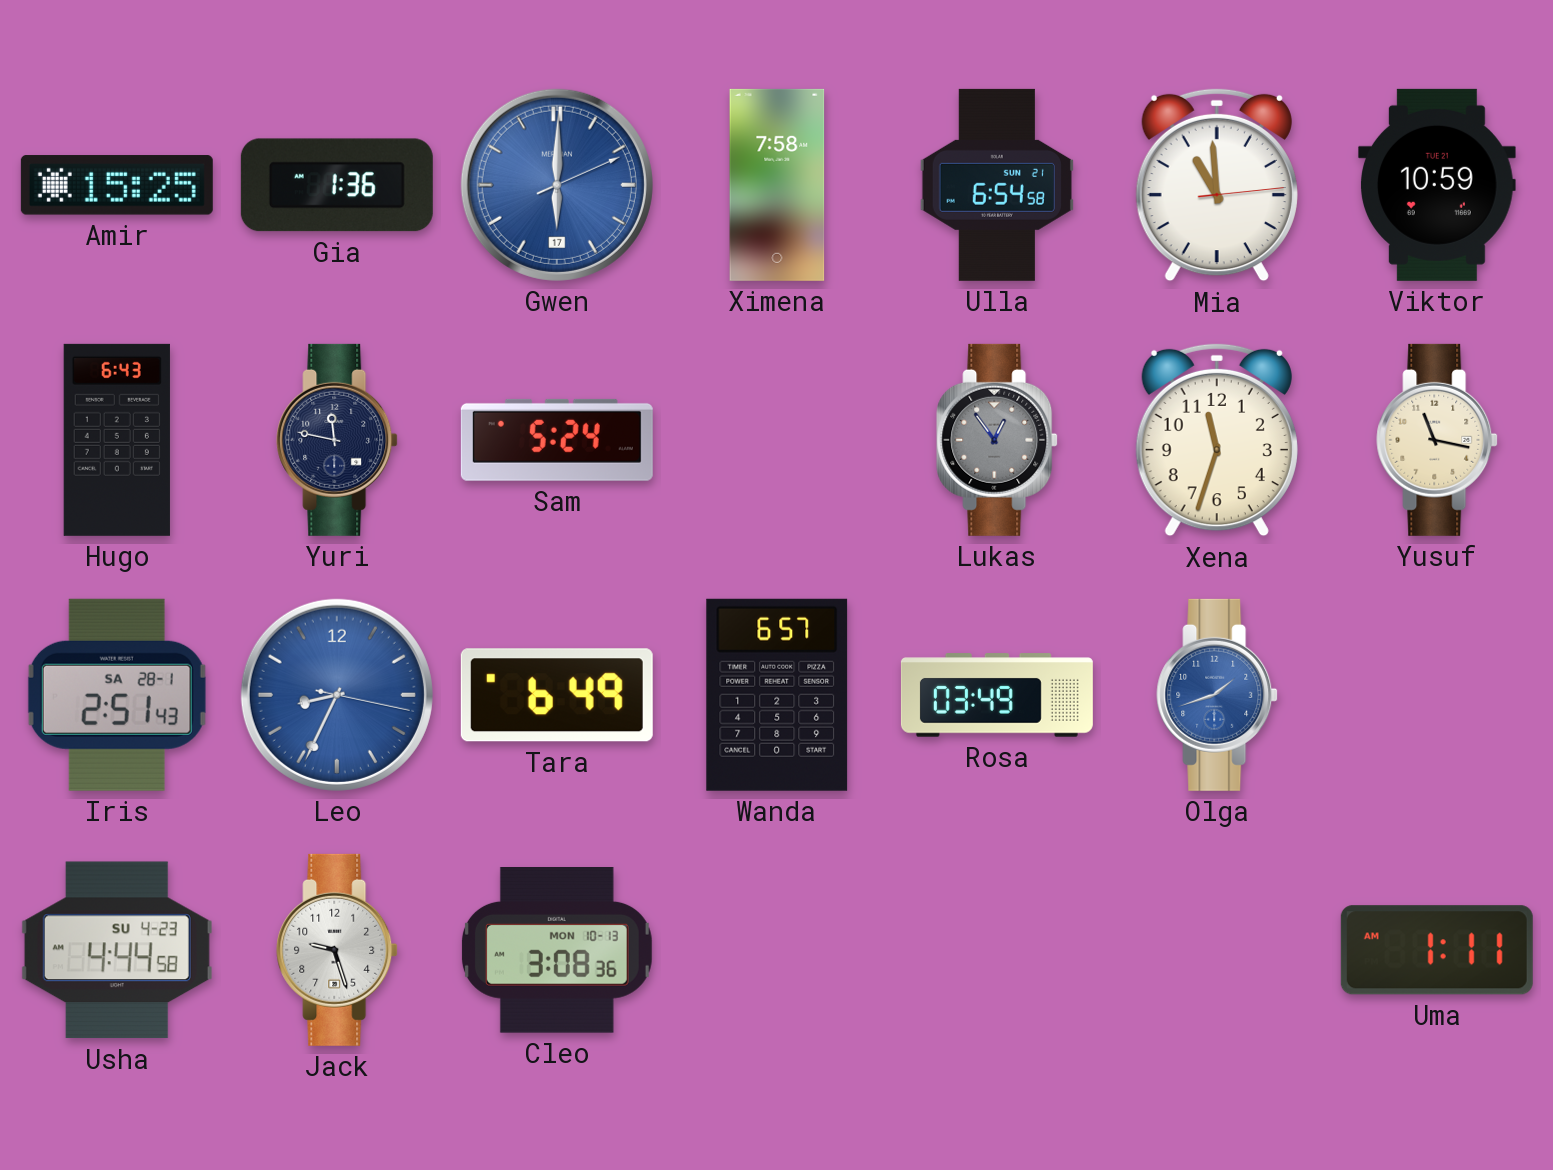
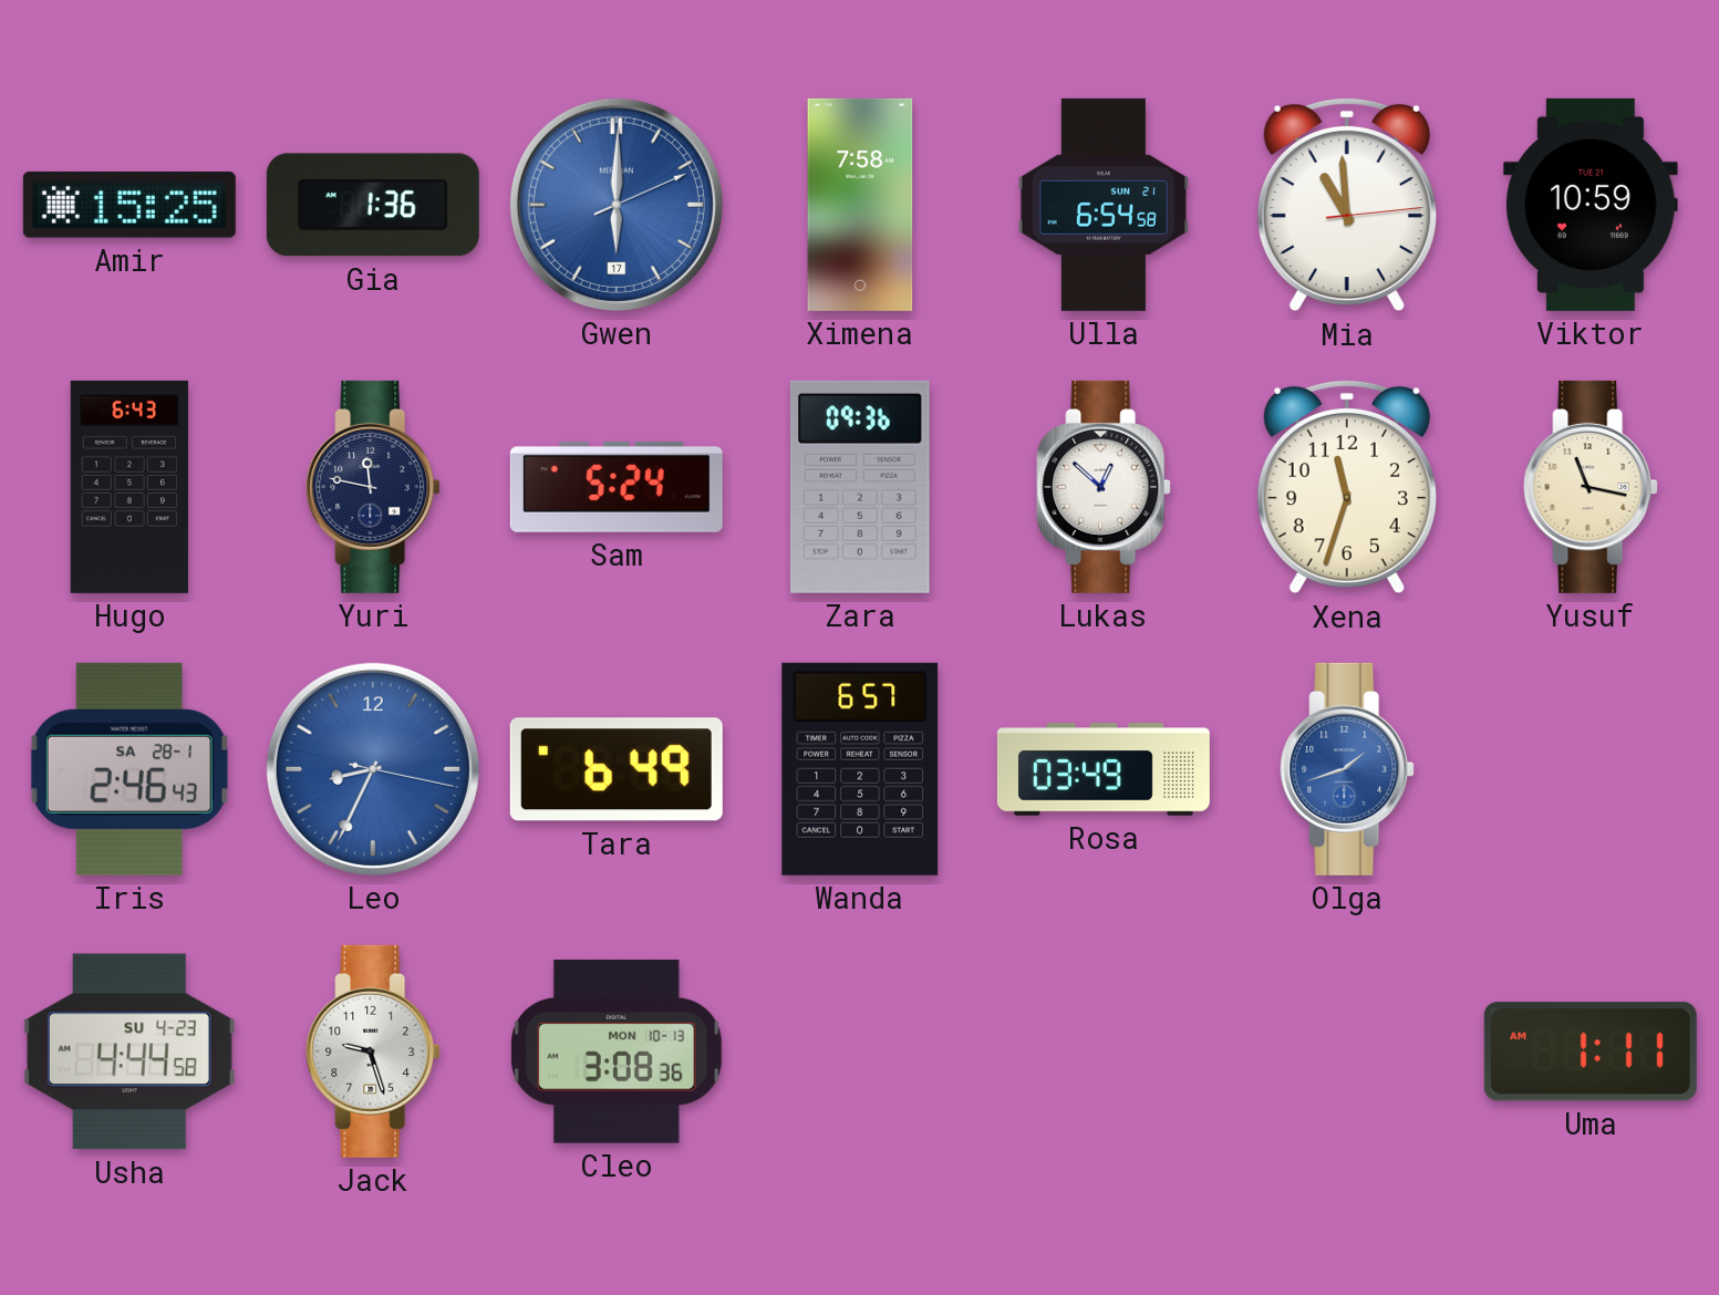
Zara: none -> 09:36
Lukas: 12:54 -> 12:52
Lukas dial: grey -> white
Iris: 2:51 -> 2:46
